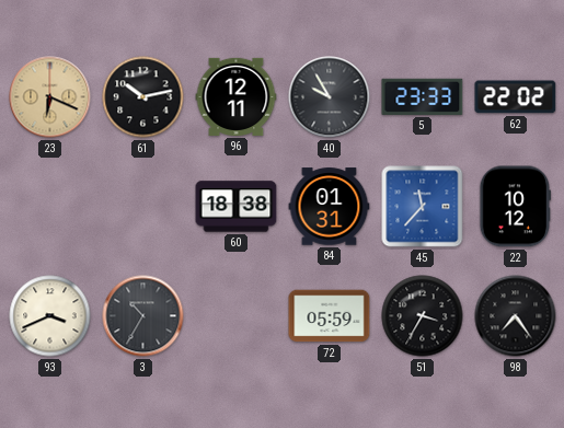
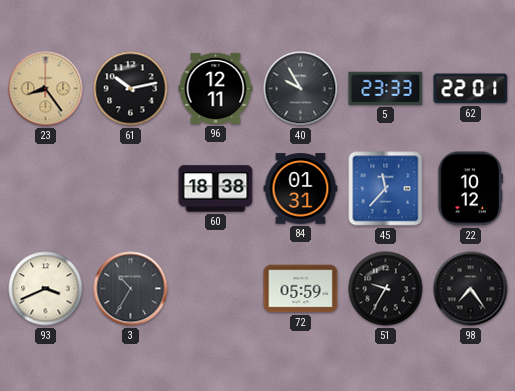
23: 6:19 -> 8:24
62: 22:02 -> 22:01
51: 3:35 -> 9:35
